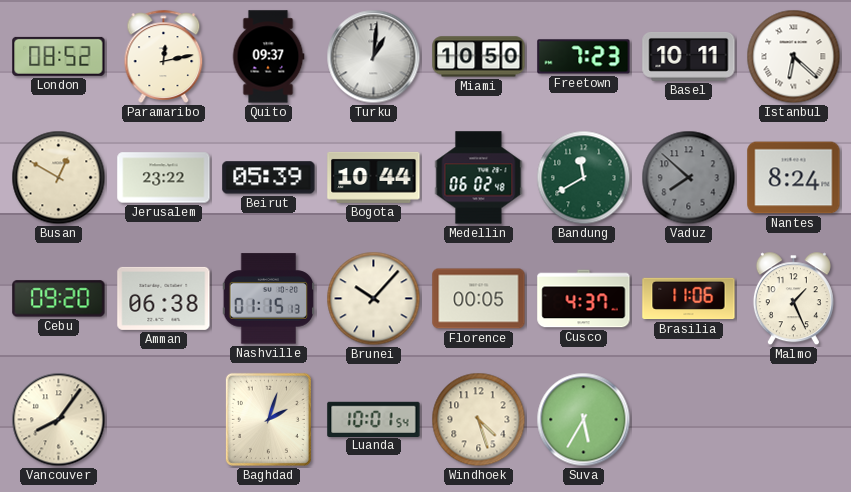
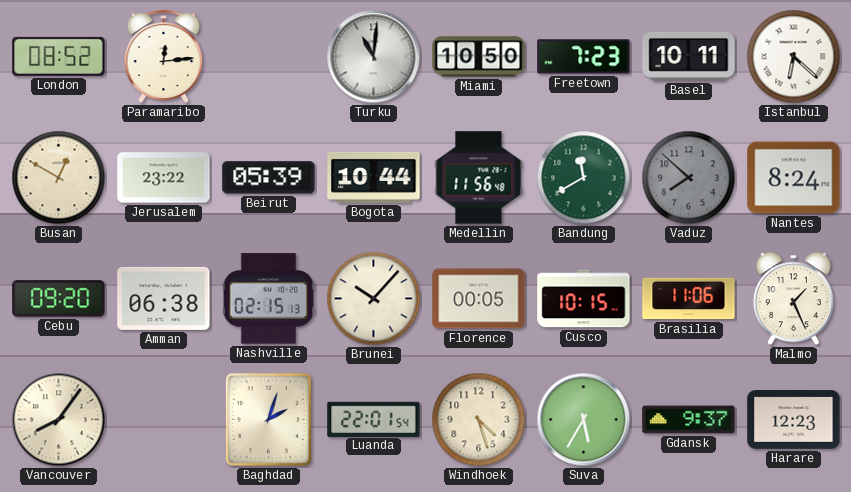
Paramaribo: 12:13 -> 12:14
Quito: 09:37 -> none
Turku: 1:01 -> 11:01
Medellin: 06:02 -> 11:56
Nashville: 01:15 -> 02:15
Cusco: 4:37 -> 10:15
Luanda: 10:01 -> 22:01
Gdansk: none -> 9:37
Harare: none -> 12:23
